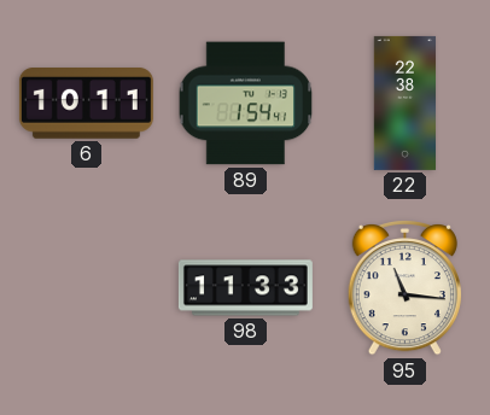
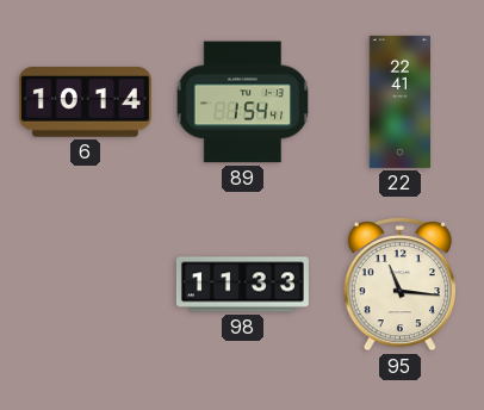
6: 10:11 -> 10:14
22: 22:38 -> 22:41
